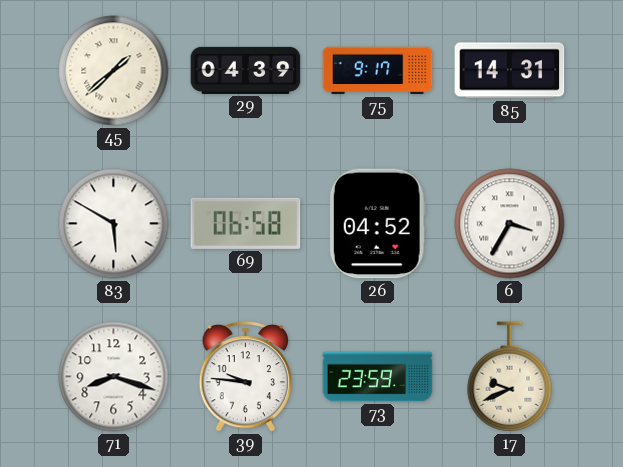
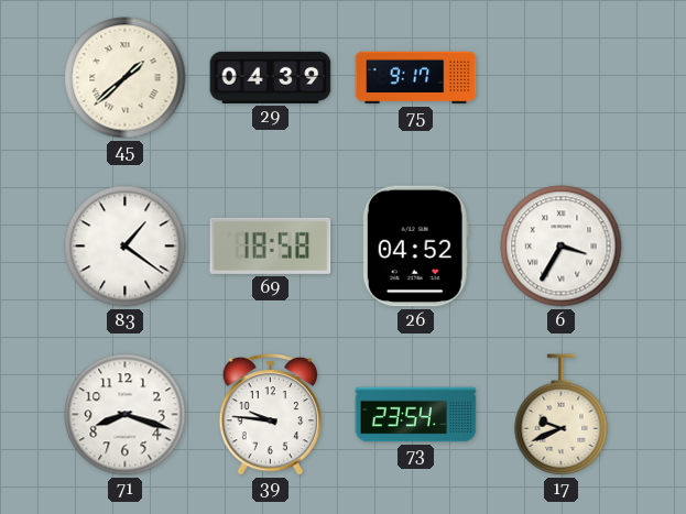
85: 14:31 -> none
83: 5:50 -> 1:21
69: 06:58 -> 18:58
73: 23:59 -> 23:54
